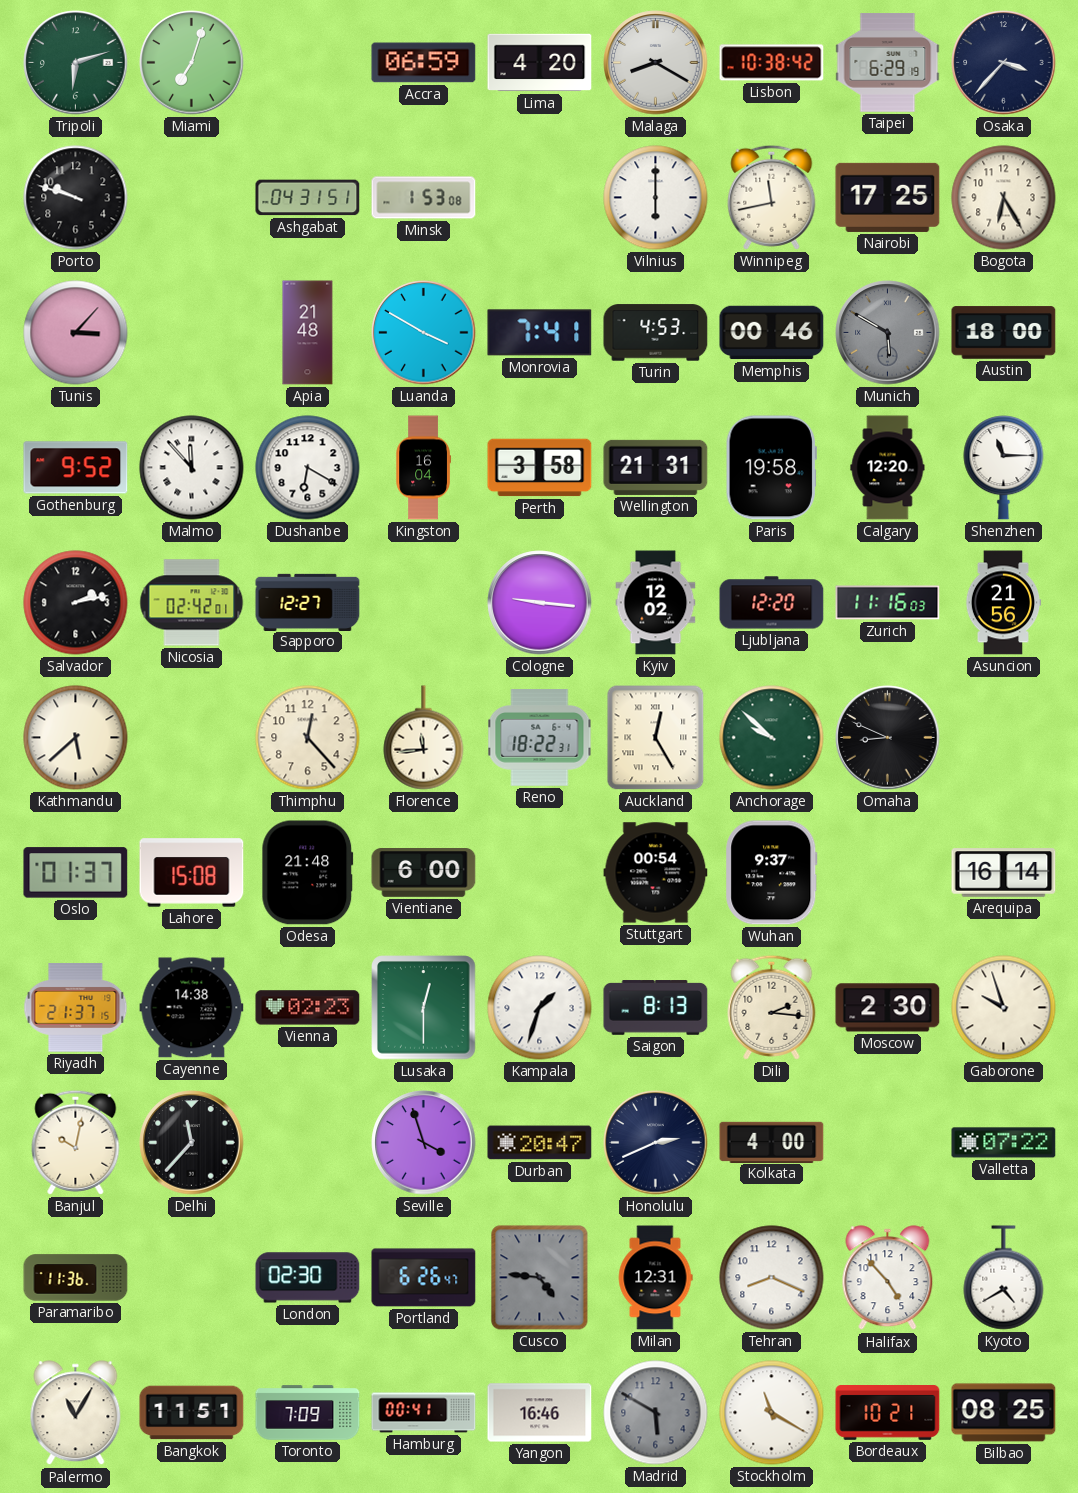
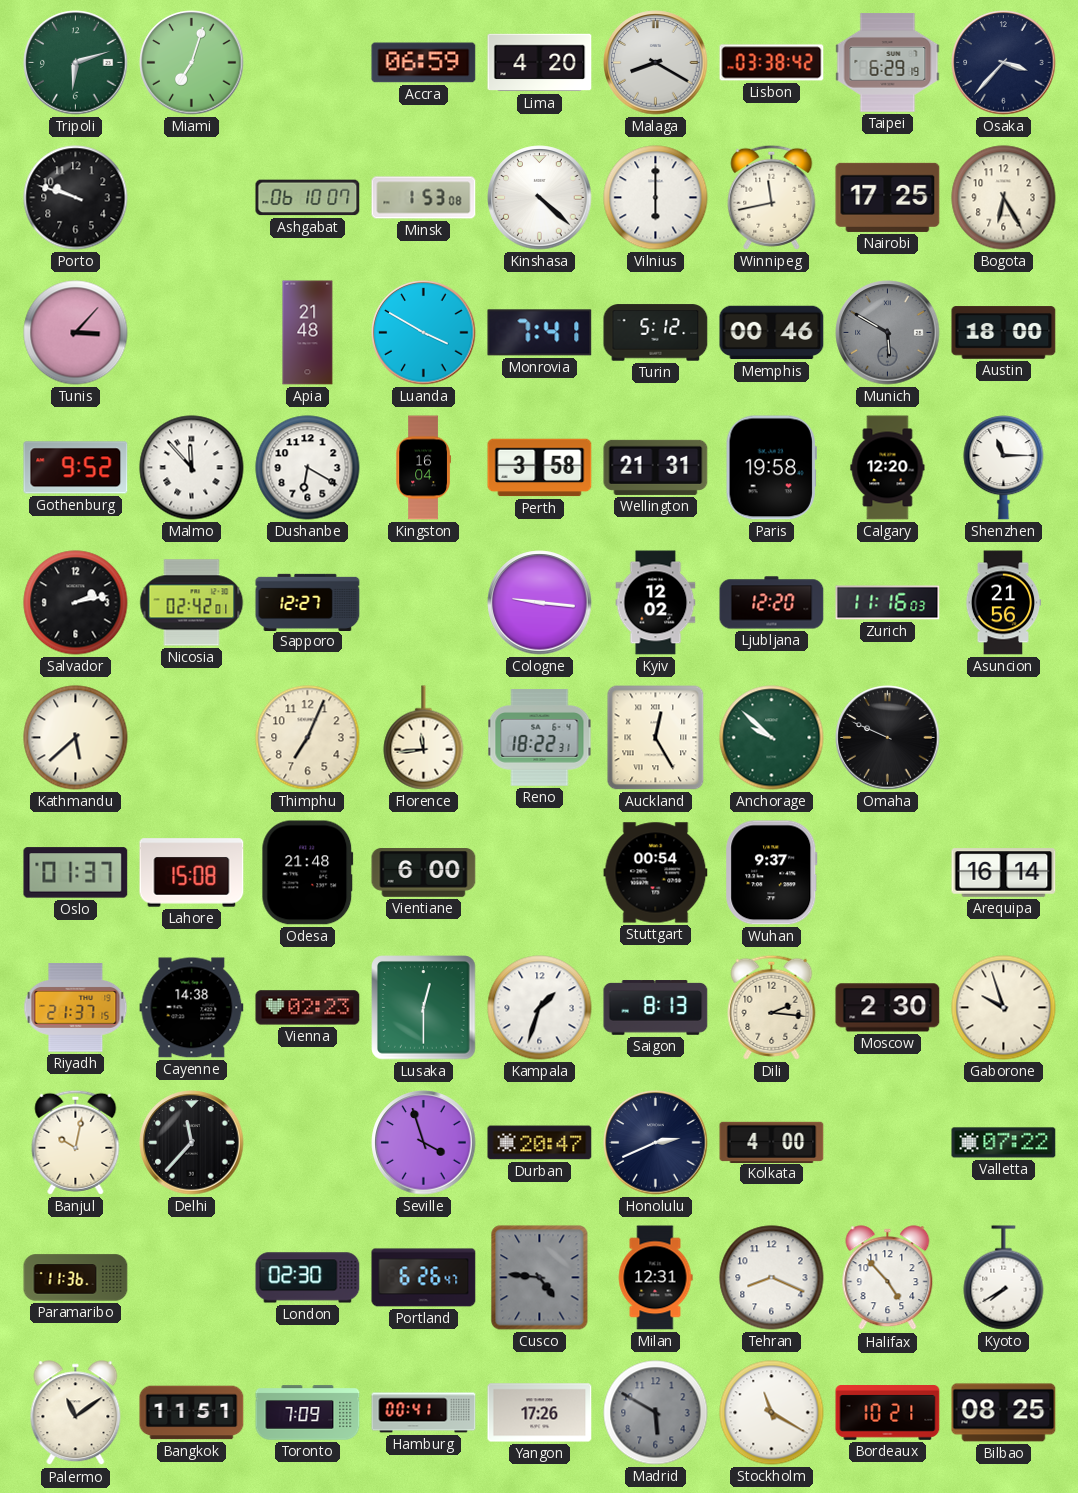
Lisbon: 10:38 -> 03:38
Ashgabat: 04:31 -> 06:10
Kinshasa: none -> 4:22
Turin: 4:53 -> 5:12
Thimphu: 12:23 -> 7:04
Omaha: 8:49 -> 9:49
Kyoto: 4:40 -> 7:40
Palermo: 11:05 -> 11:09
Yangon: 16:46 -> 17:26
